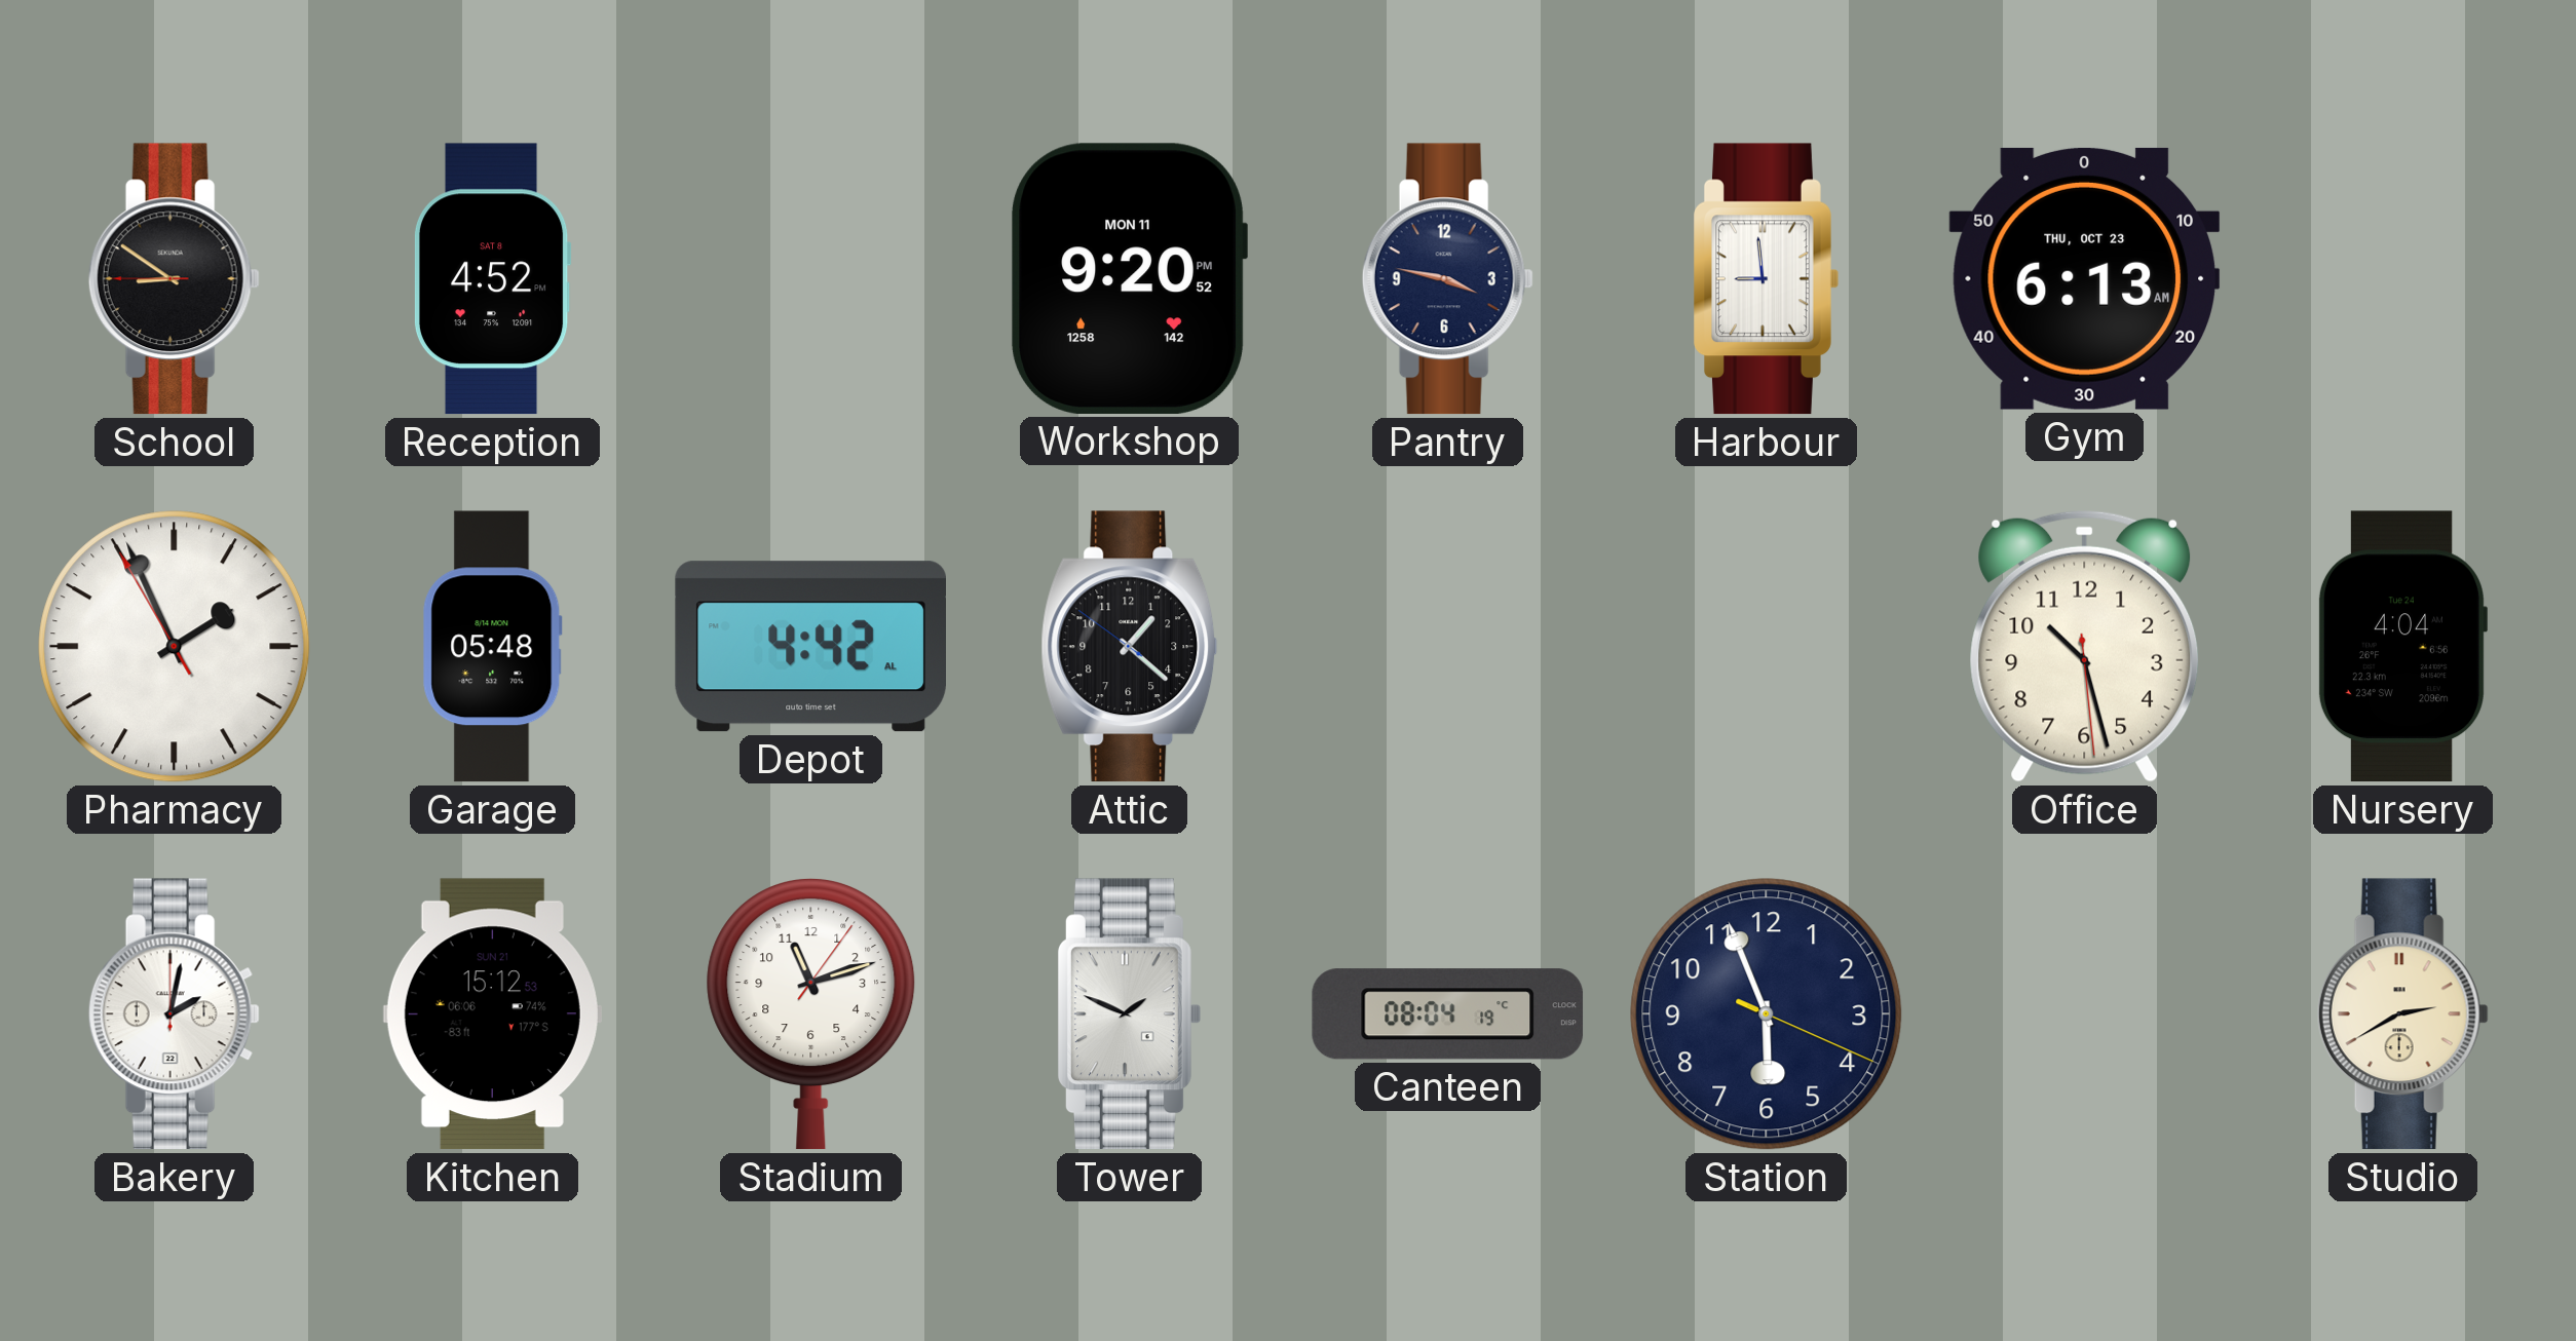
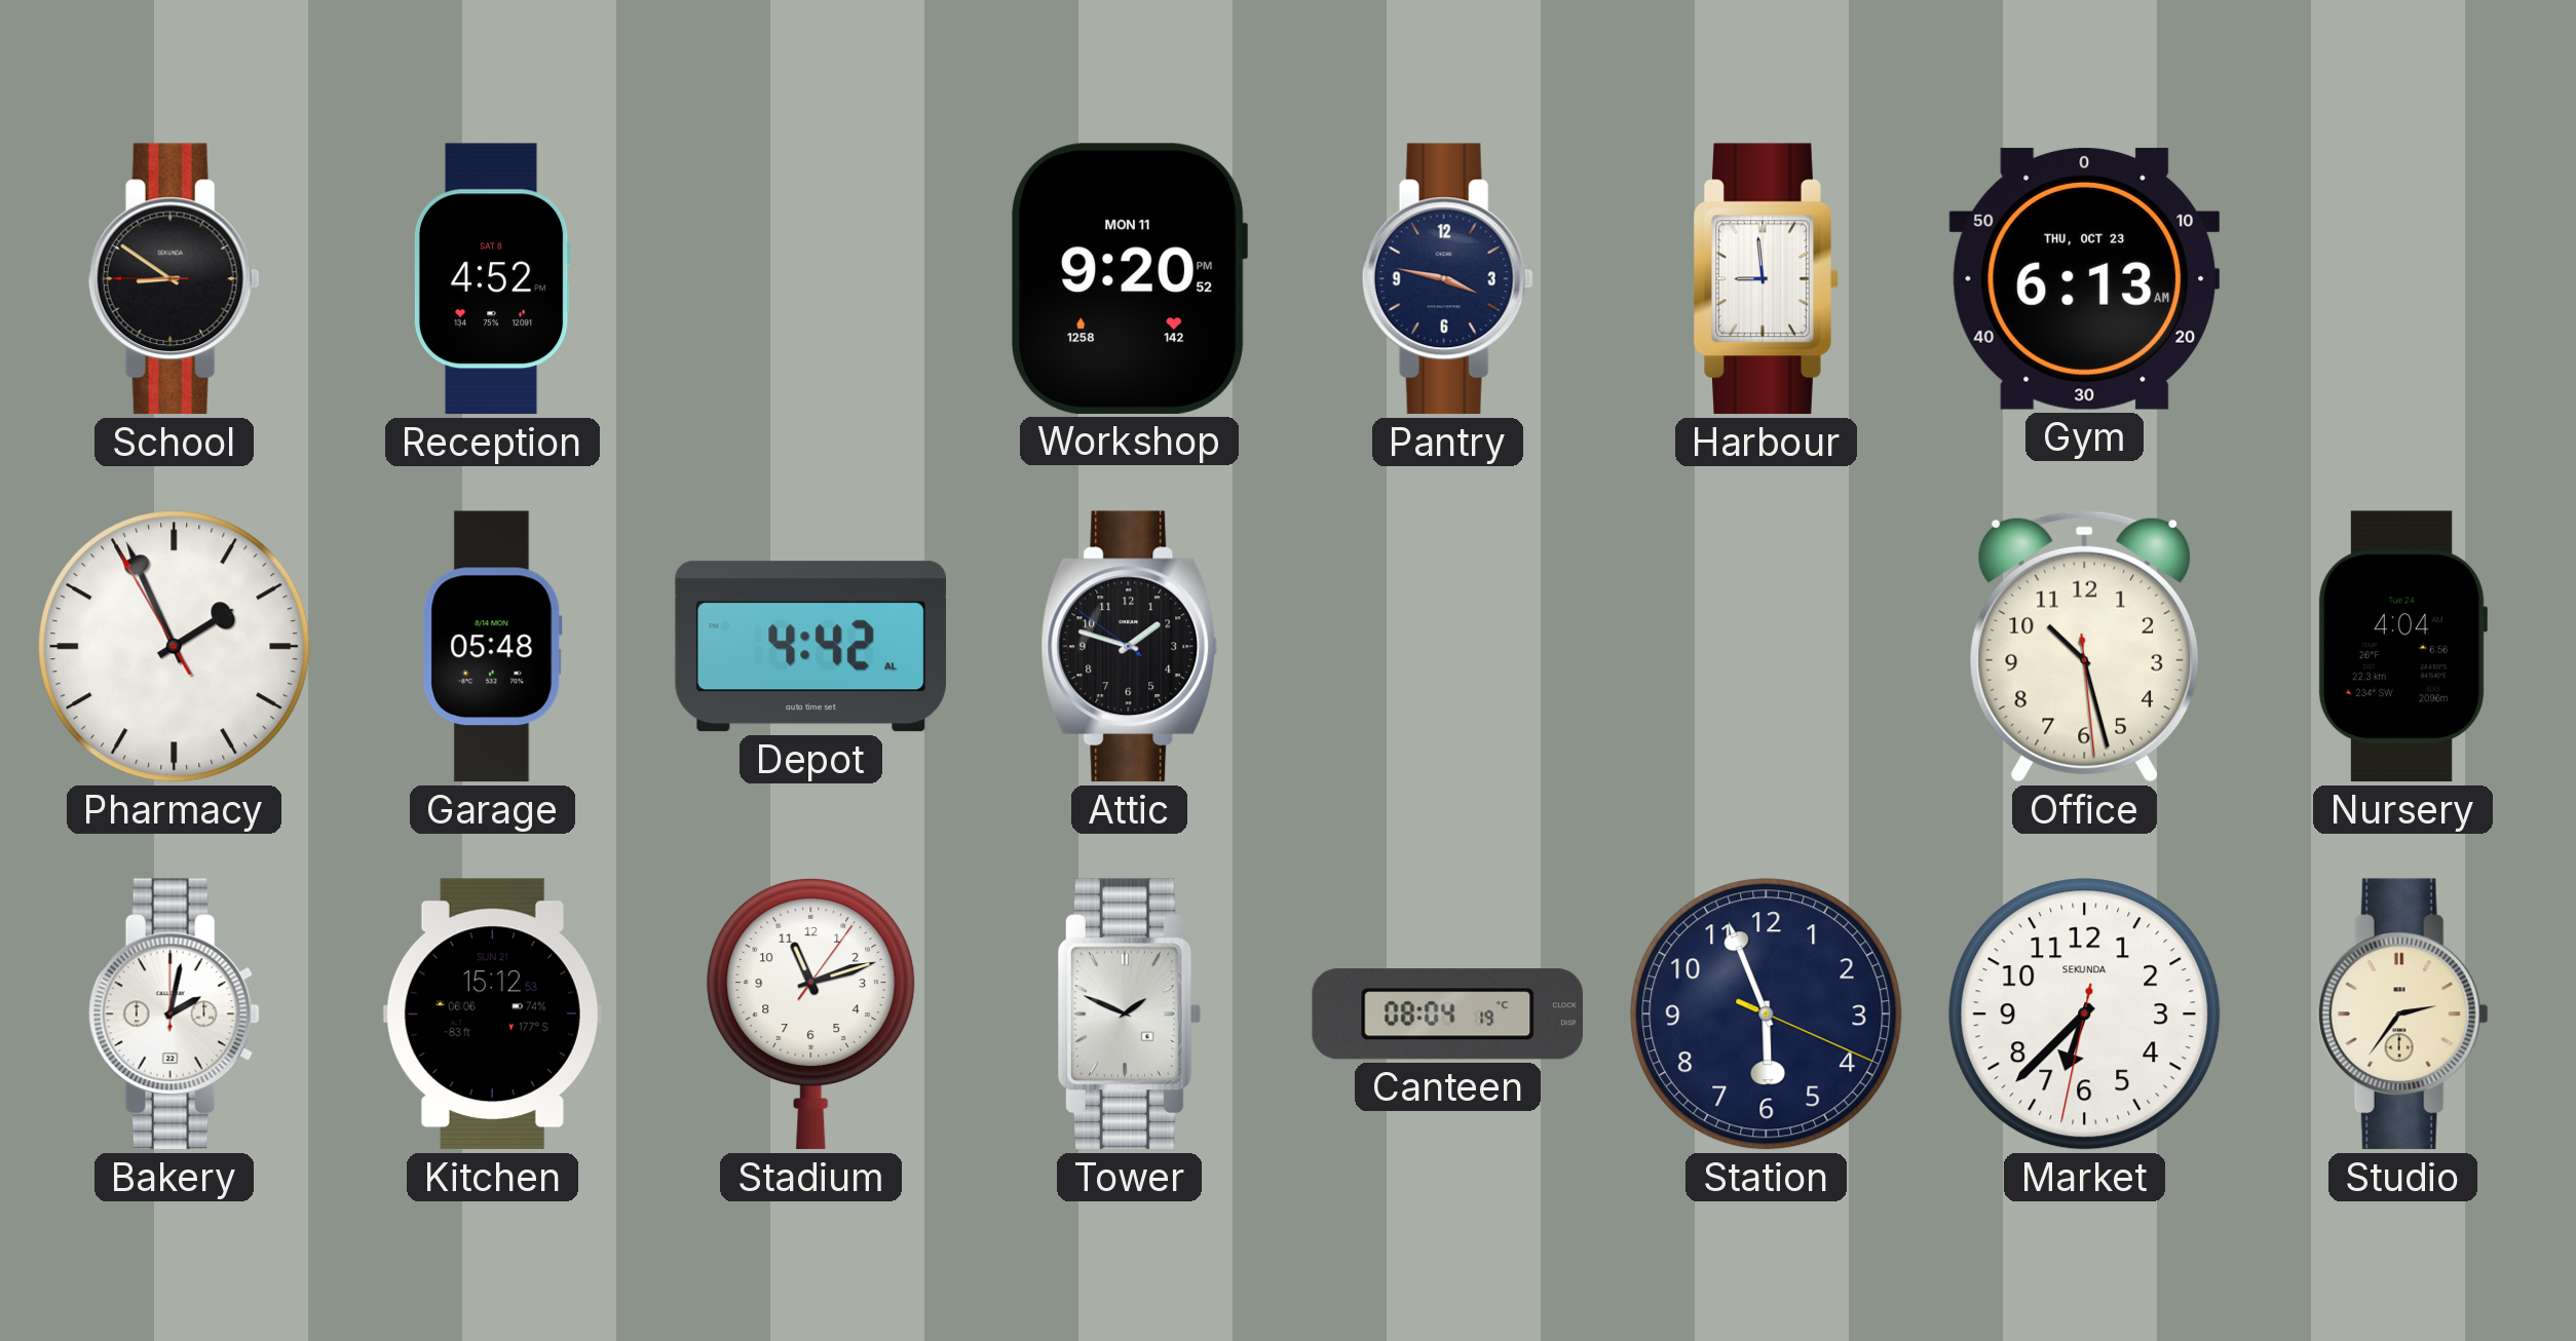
Attic: 1:21 -> 1:47
Market: none -> 6:37
Studio: 2:40 -> 2:36
